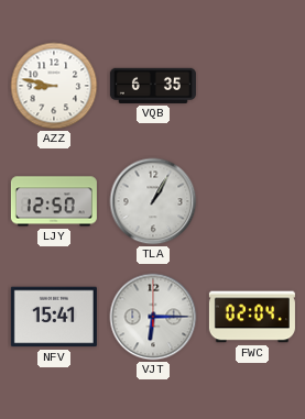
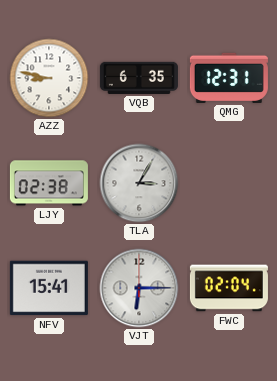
QMG: none -> 12:31
LJY: 12:50 -> 02:38
TLA: 1:05 -> 3:05
